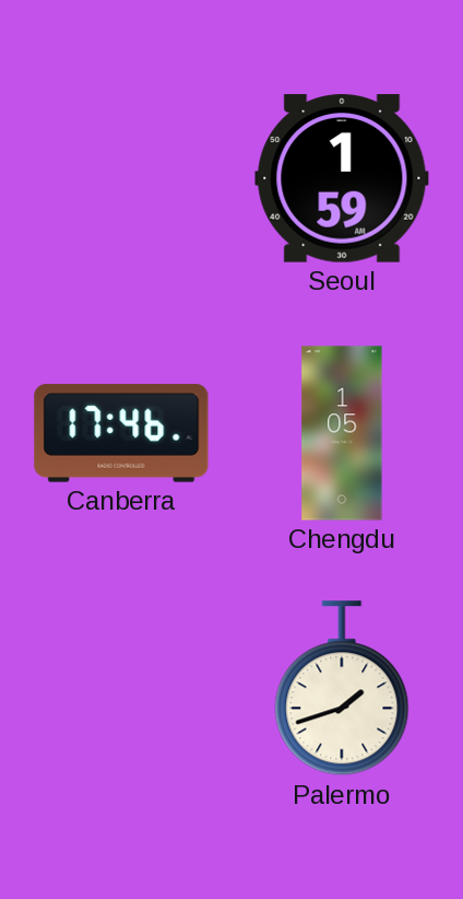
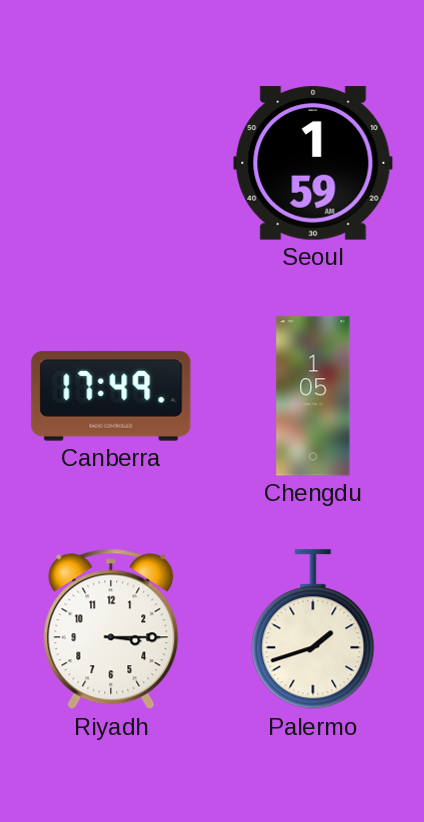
Canberra: 17:46 -> 17:49
Riyadh: none -> 3:15
